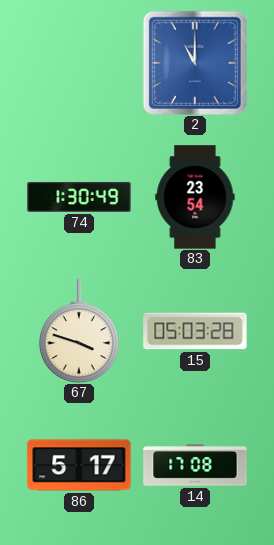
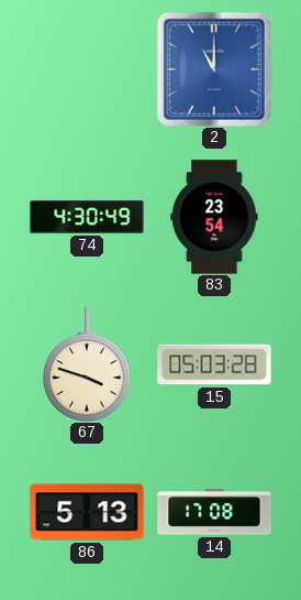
74: 1:30 -> 4:30
86: 5:17 -> 5:13
